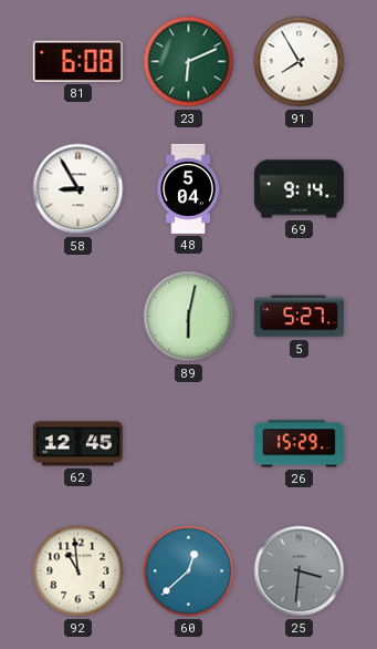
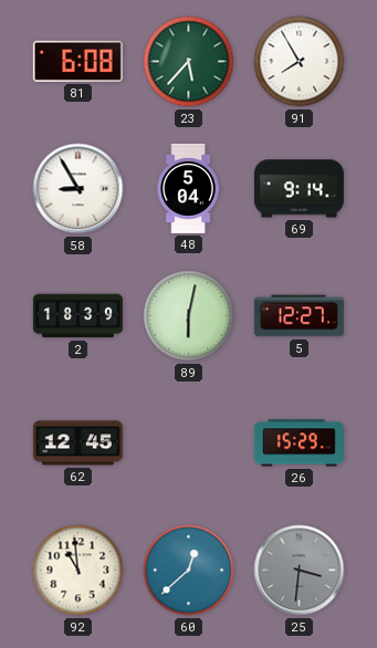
23: 6:11 -> 5:37
2: none -> 18:39
5: 5:27 -> 12:27
